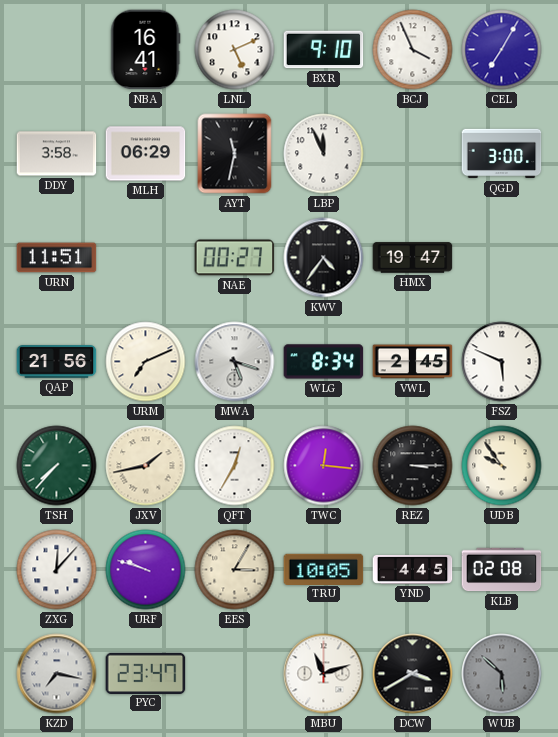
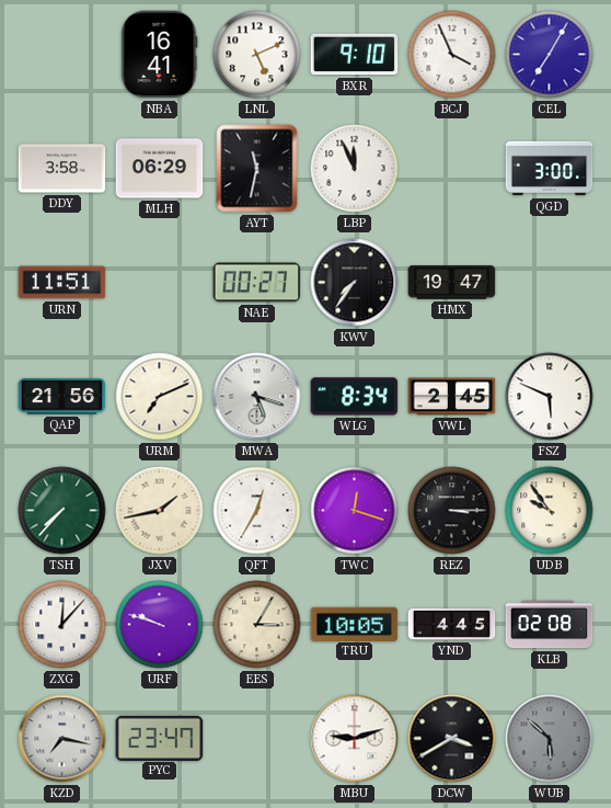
KWV: 4:36 -> 7:36
TWC: 12:16 -> 12:18
MBU: 11:12 -> 9:12
